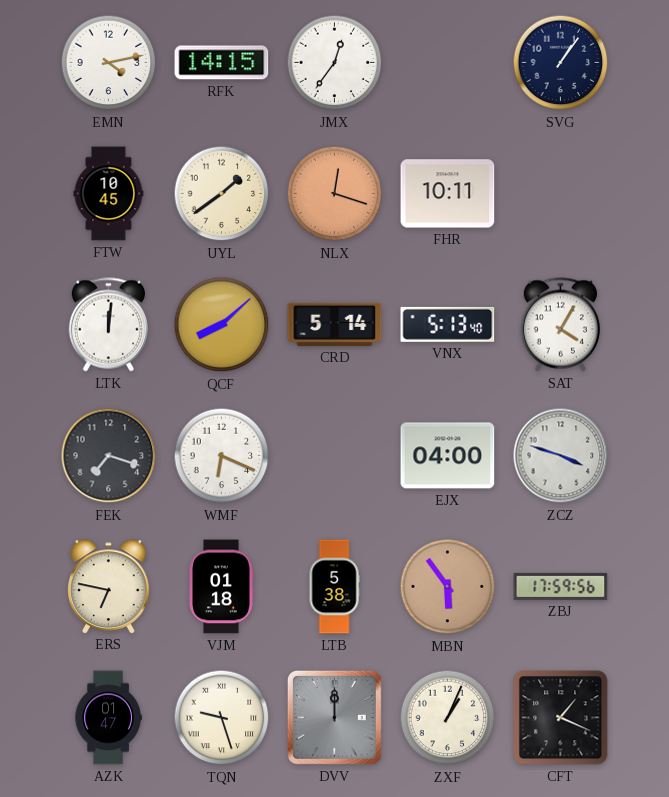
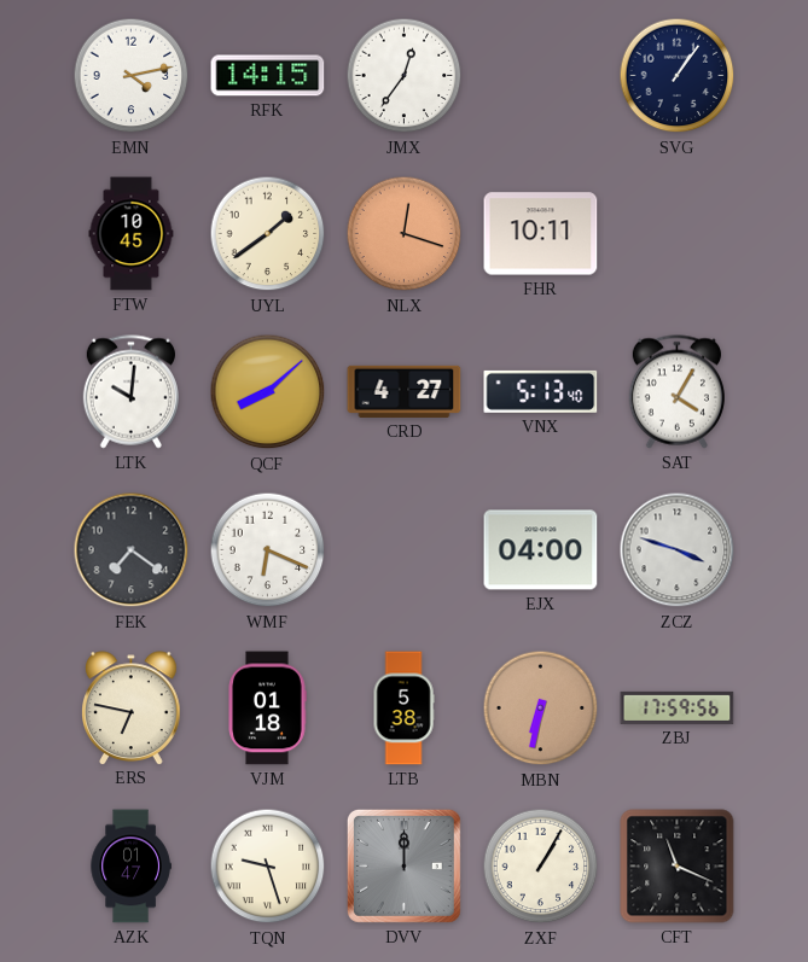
LTK: 12:01 -> 10:01
CRD: 5:14 -> 4:27
FEK: 7:18 -> 7:21
MBN: 5:54 -> 6:32
ZXF: 1:04 -> 1:05
CFT: 1:19 -> 11:19
